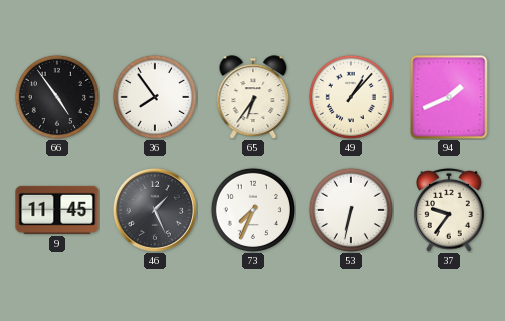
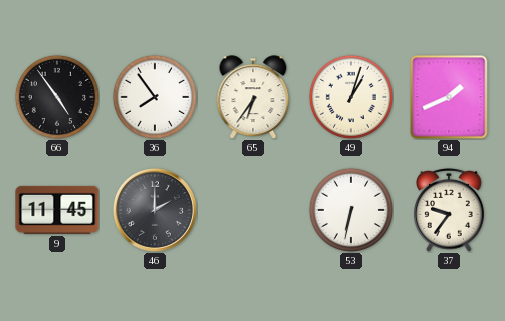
49: 1:07 -> 1:03
46: 1:26 -> 2:00
73: 7:34 -> none
